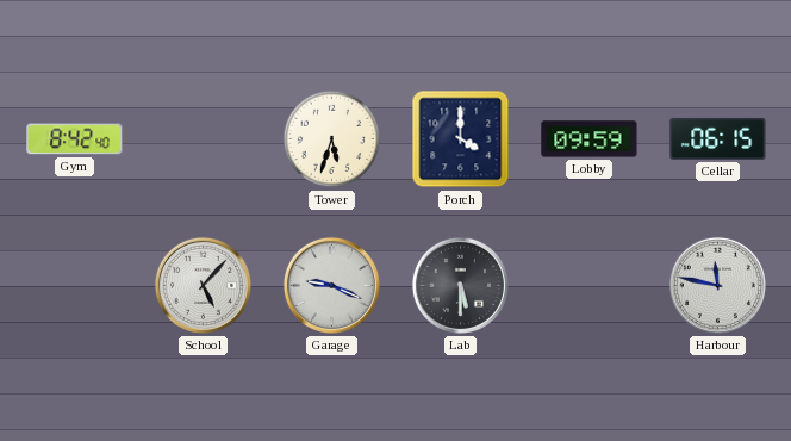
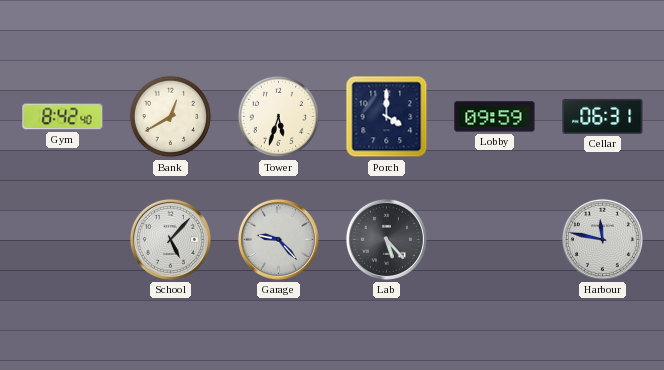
Bank: none -> 12:40
Cellar: 06:15 -> 06:31
Garage: 9:19 -> 9:23
Lab: 5:30 -> 5:23
